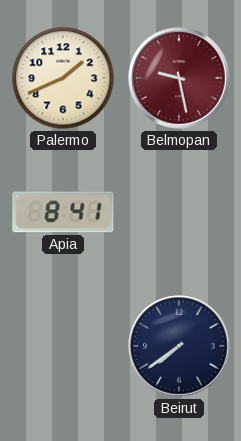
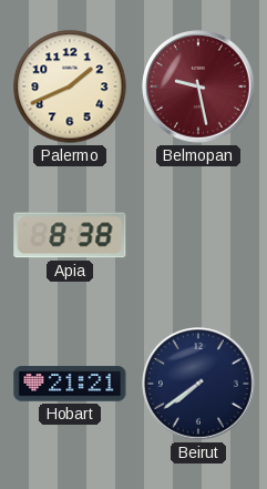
Apia: 8:41 -> 8:38
Hobart: none -> 21:21
